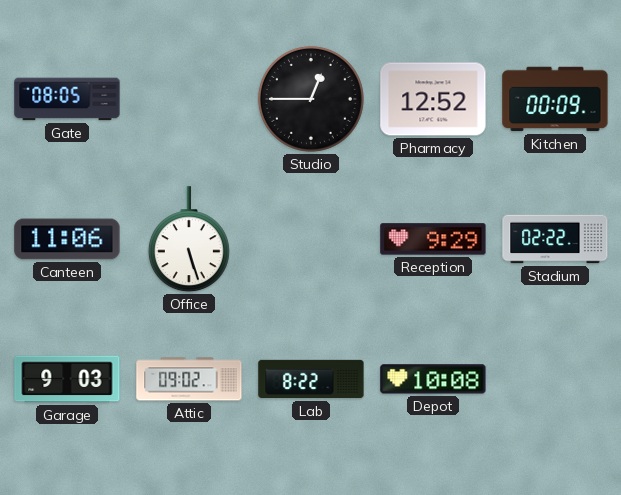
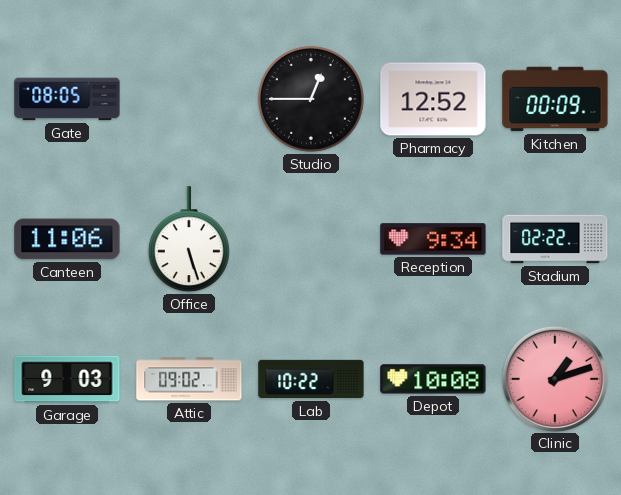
Reception: 9:29 -> 9:34
Lab: 8:22 -> 10:22
Clinic: none -> 1:12
